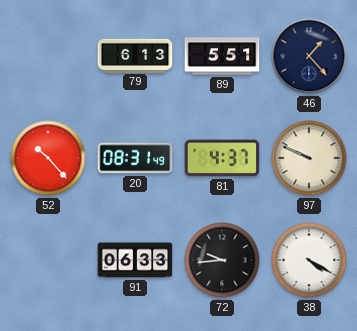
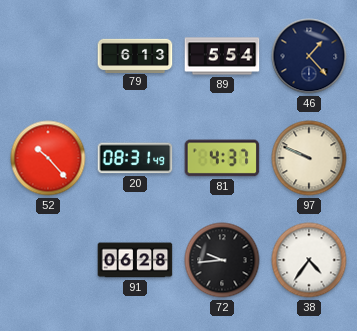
89: 5:51 -> 5:54
91: 06:33 -> 06:28
38: 4:20 -> 4:36
